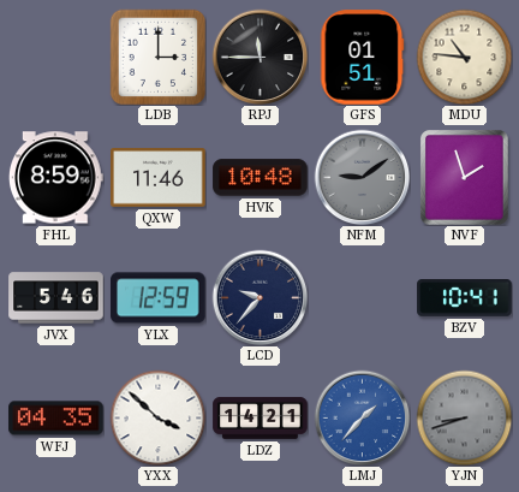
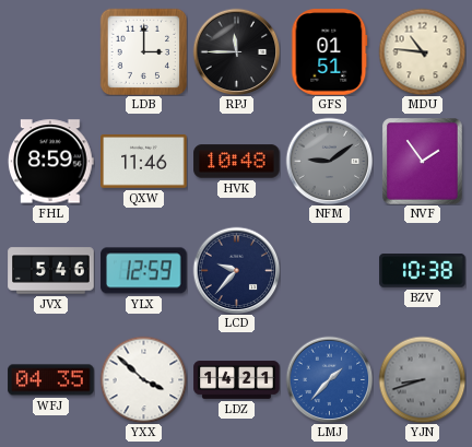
NVF: 1:57 -> 1:54
BZV: 10:41 -> 10:38
